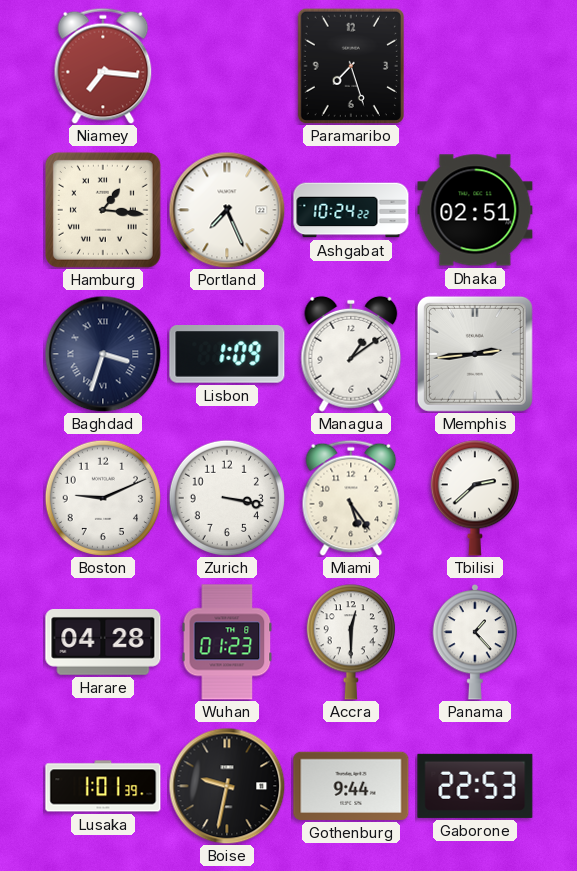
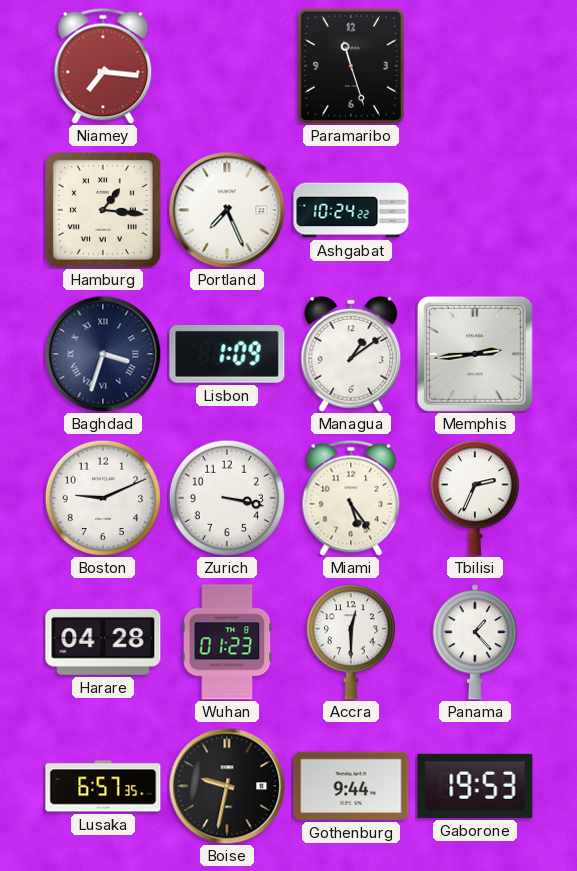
Paramaribo: 7:27 -> 11:27
Dhaka: 02:51 -> none
Tbilisi: 2:38 -> 2:34
Lusaka: 1:01 -> 6:57
Gaborone: 22:53 -> 19:53
